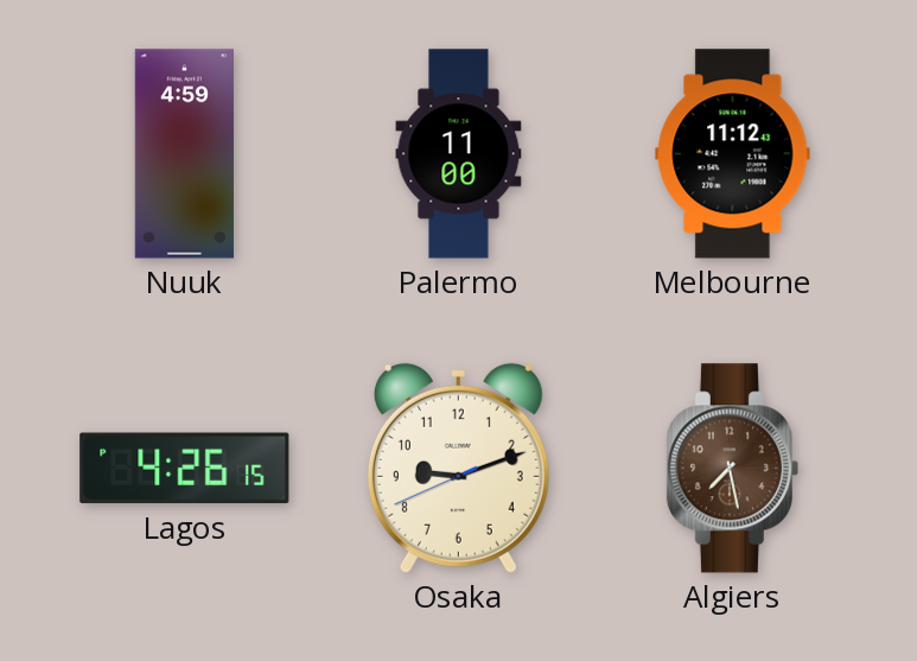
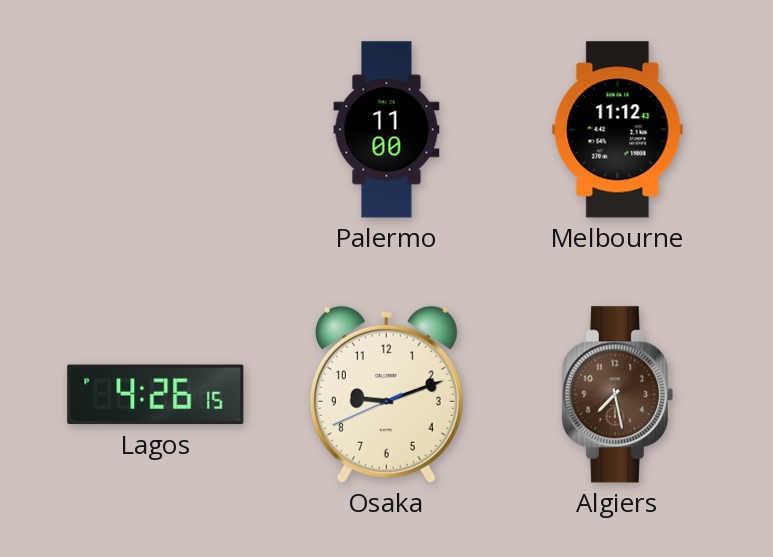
Nuuk: 4:59 -> none
